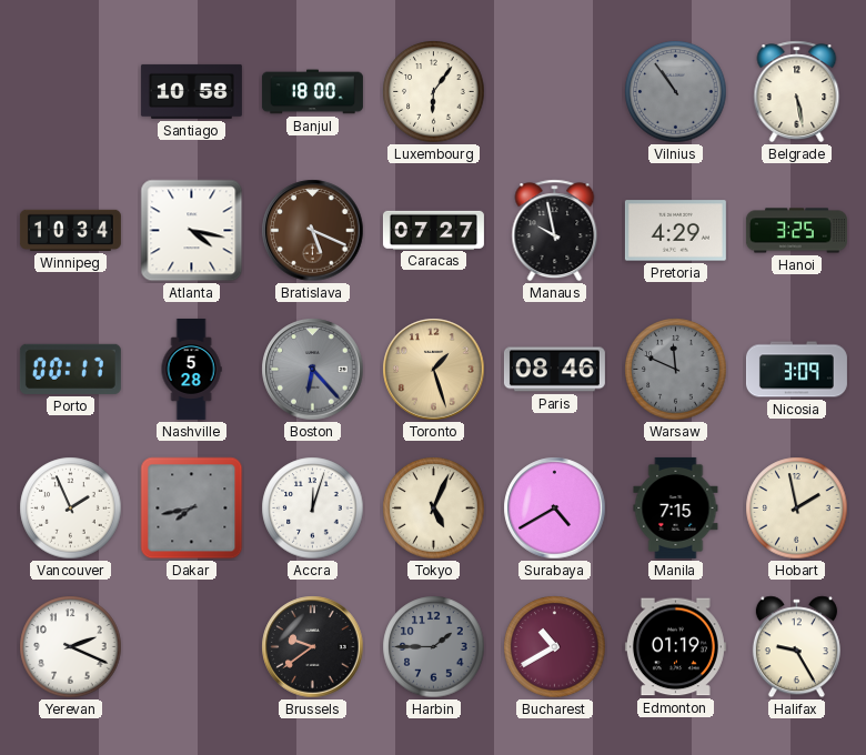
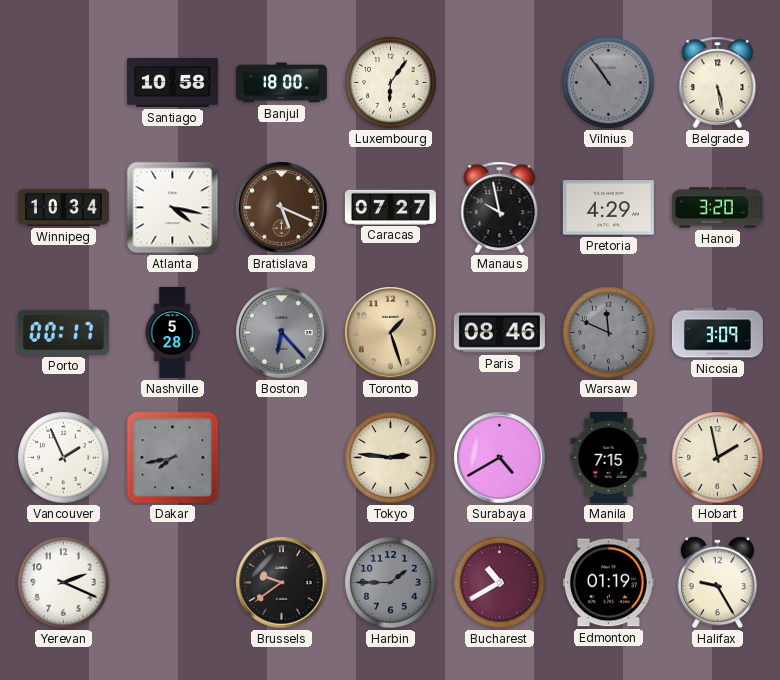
Hanoi: 3:25 -> 3:20
Accra: 12:03 -> none
Tokyo: 5:04 -> 2:46
